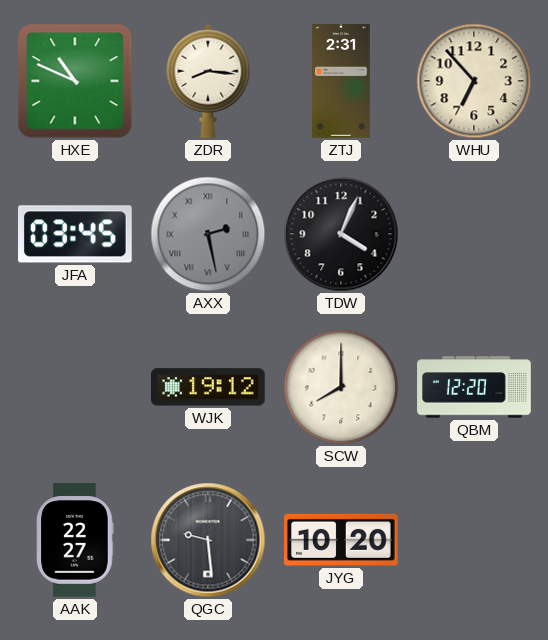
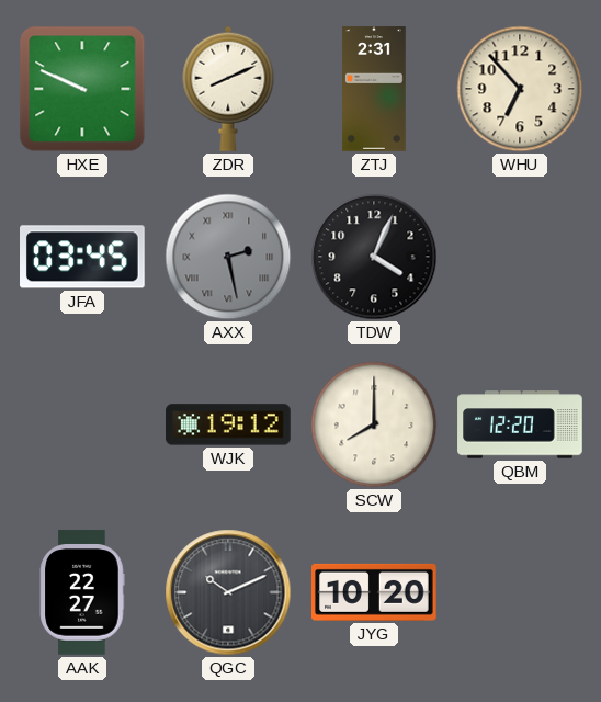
HXE: 10:49 -> 9:49
ZDR: 8:16 -> 8:11
QGC: 9:29 -> 10:11
